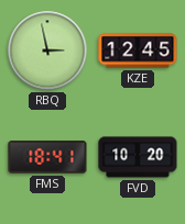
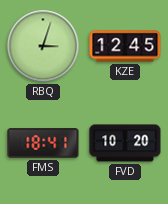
RBQ: 2:58 -> 3:03
